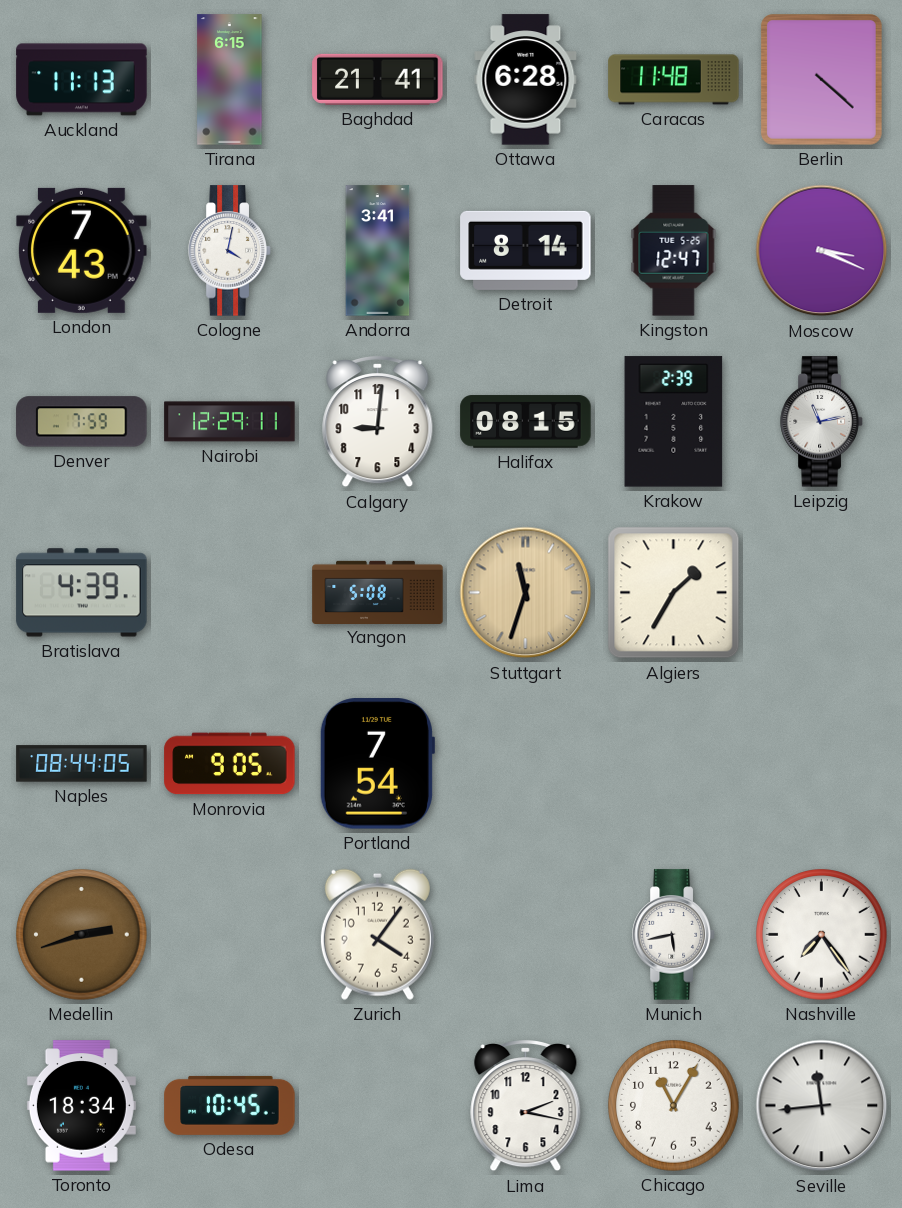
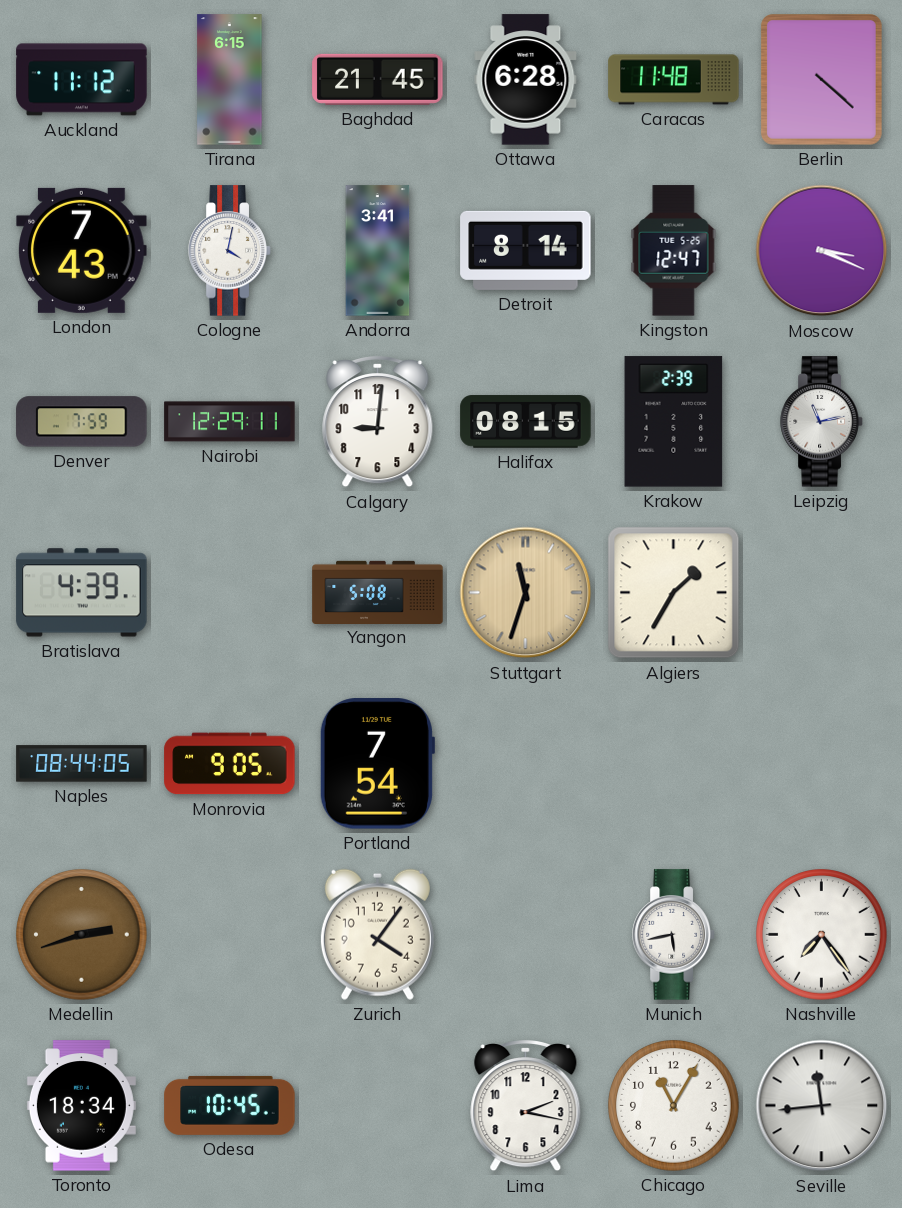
Auckland: 11:13 -> 11:12
Baghdad: 21:41 -> 21:45
